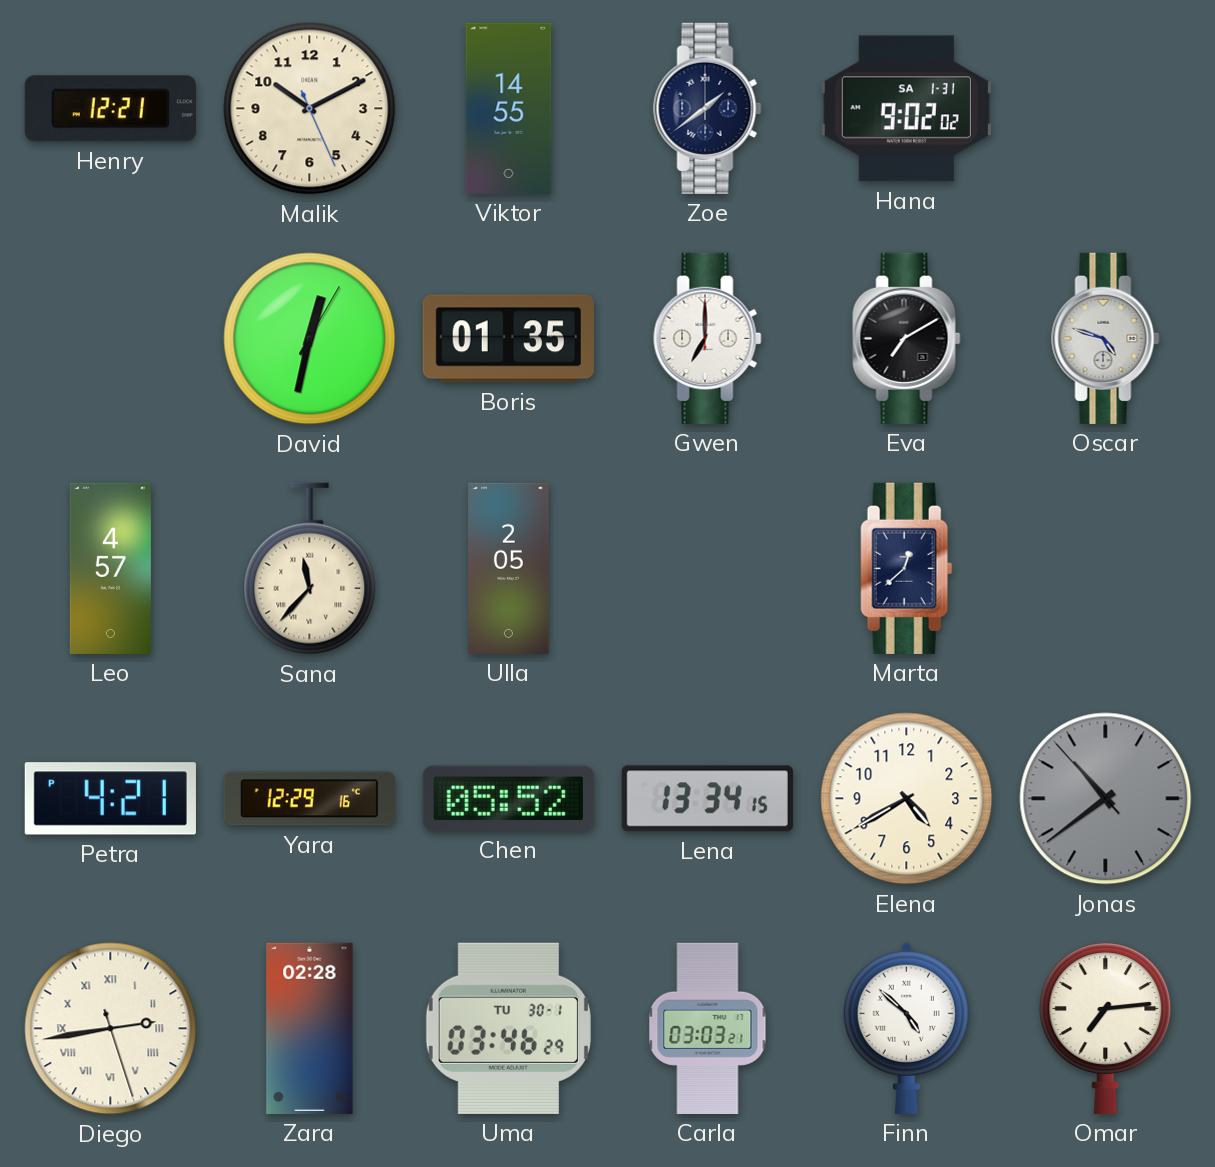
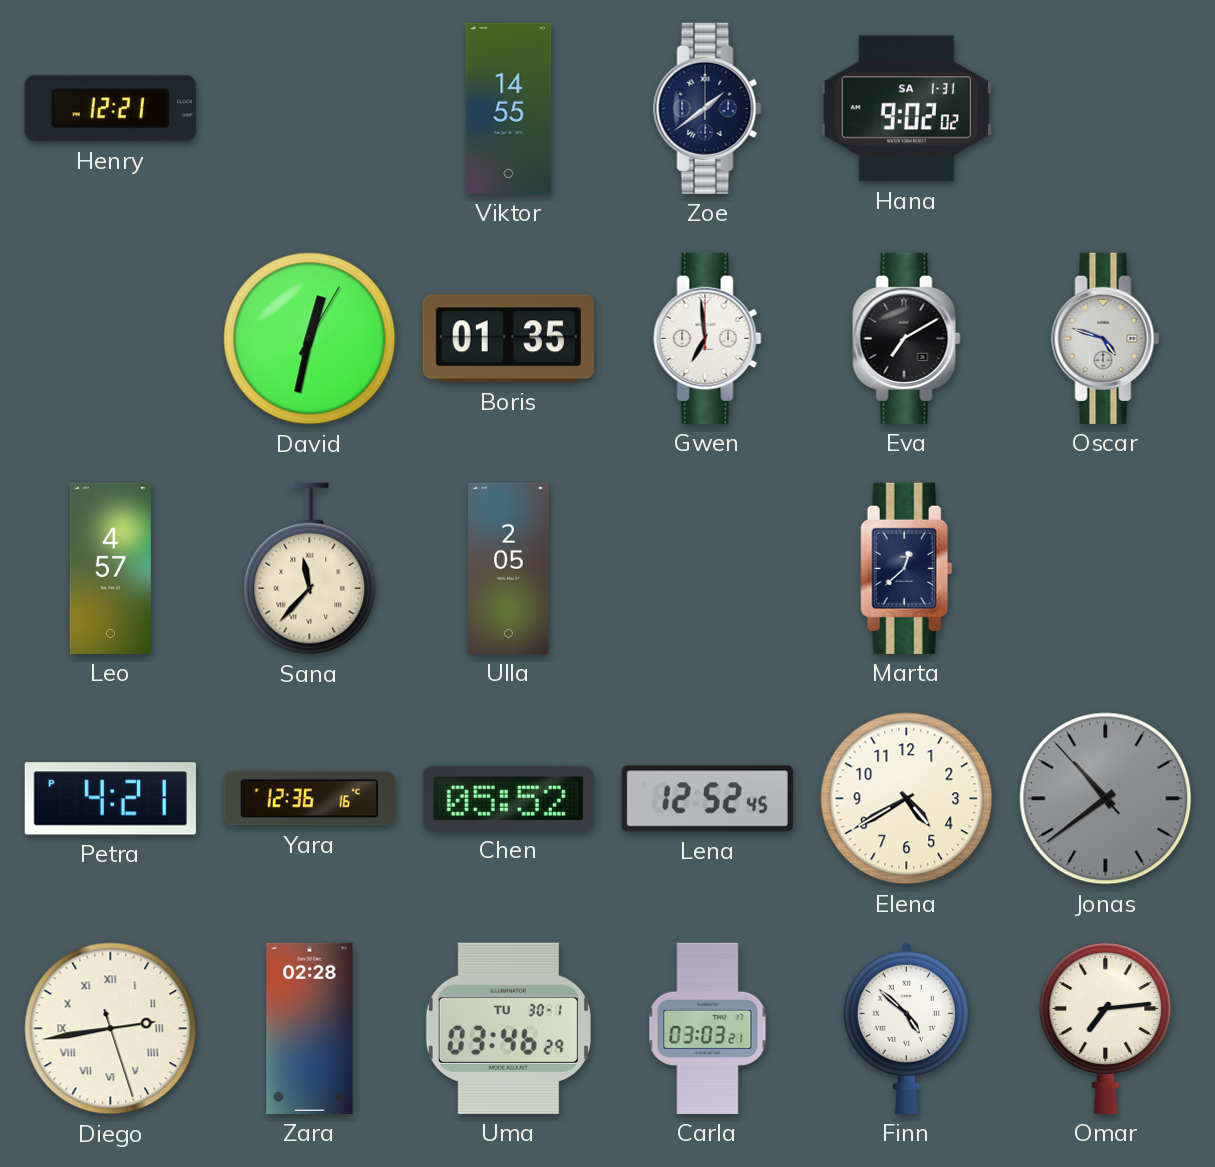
Malik: 10:10 -> none
Gwen: 7:00 -> 6:59
Yara: 12:29 -> 12:36
Lena: 13:34 -> 12:52
